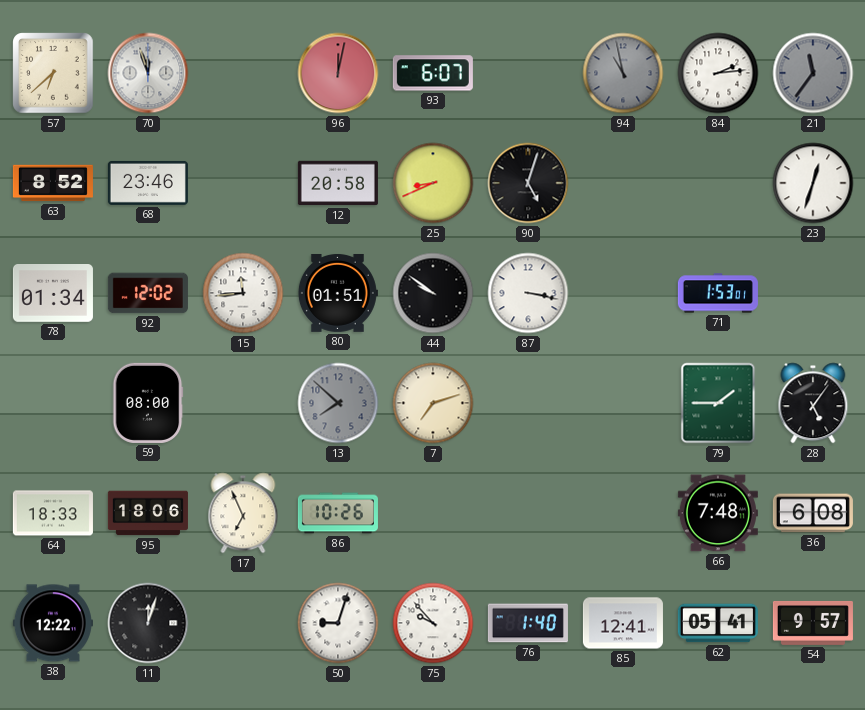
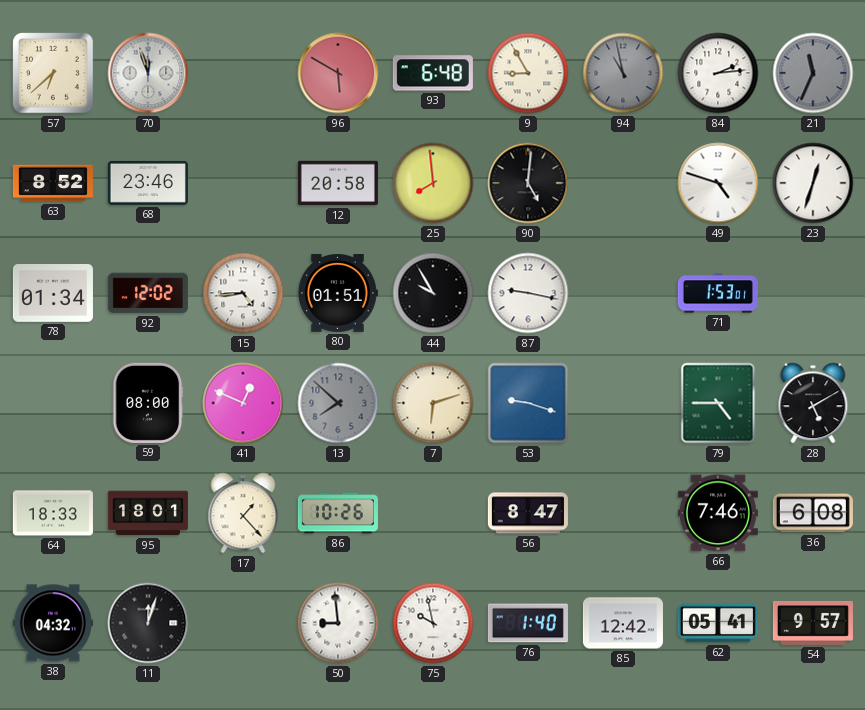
96: 12:02 -> 5:50
93: 6:07 -> 6:48
9: none -> 8:55
21: 11:36 -> 11:34
25: 8:41 -> 7:59
90: 5:03 -> 5:01
49: none -> 4:48
15: 11:44 -> 4:44
44: 9:51 -> 9:55
87: 3:17 -> 9:17
41: none -> 12:49
7: 7:12 -> 6:12
53: none -> 9:18
79: 1:45 -> 4:45
28: 5:06 -> 5:10
95: 18:06 -> 18:01
17: 6:56 -> 1:23
56: none -> 8:47
66: 7:48 -> 7:46
38: 12:22 -> 04:32
50: 9:03 -> 8:59
75: 9:53 -> 9:58
85: 12:41 -> 12:42
